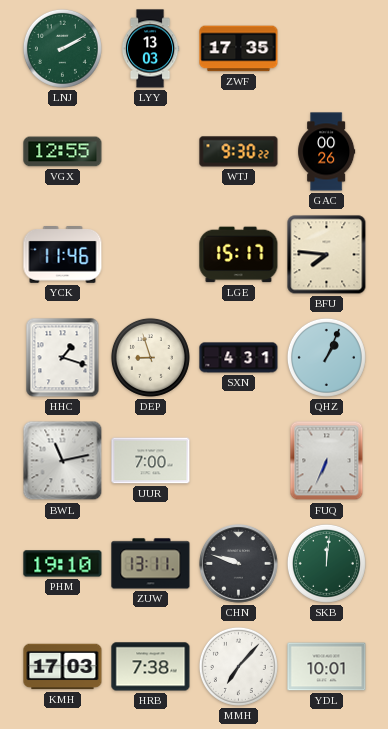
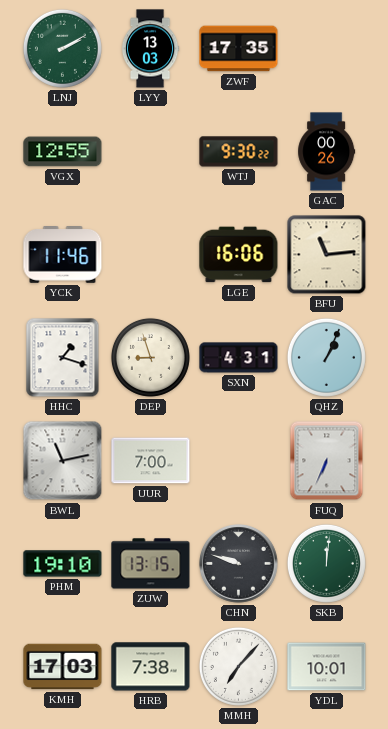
LGE: 15:17 -> 16:06
BFU: 7:46 -> 11:14
ZUW: 13:11 -> 13:15
